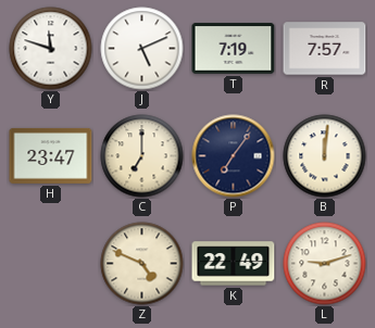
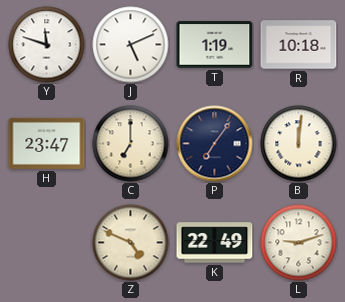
T: 7:19 -> 1:19
R: 7:57 -> 10:18
